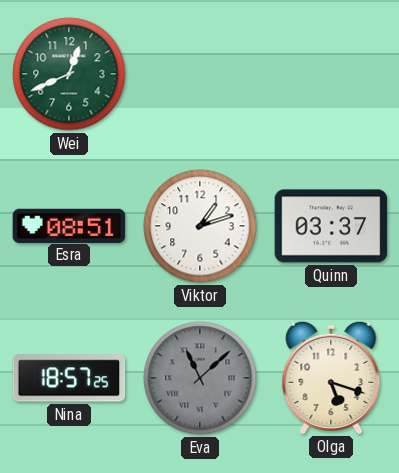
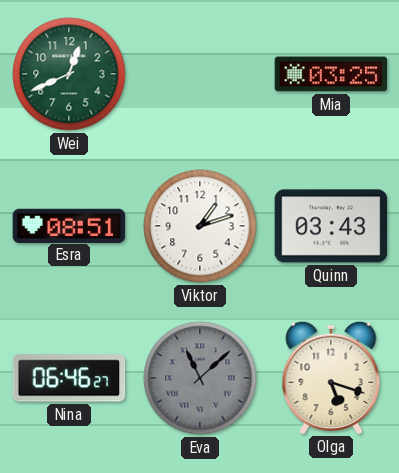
Mia: none -> 03:25
Quinn: 03:37 -> 03:43
Nina: 18:57 -> 06:46
